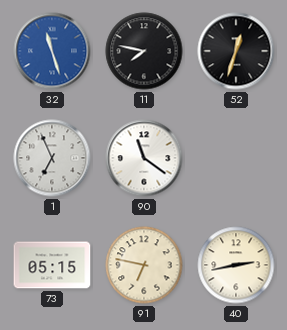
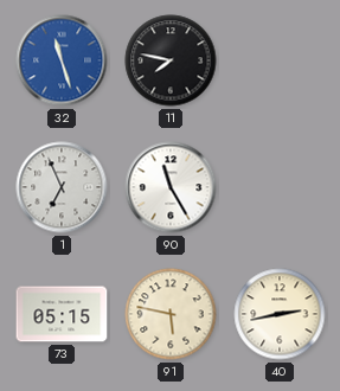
52: 12:33 -> none
90: 11:21 -> 11:25
91: 6:47 -> 5:47
